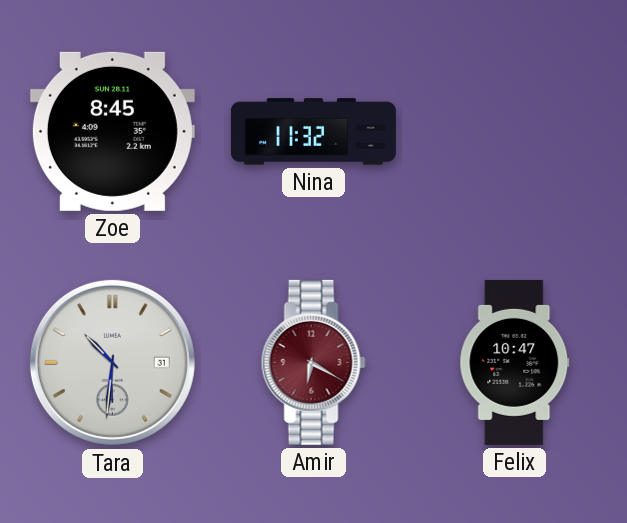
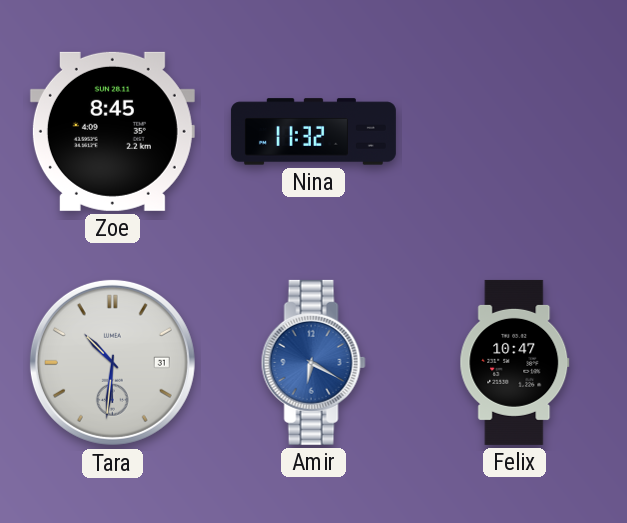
Amir dial: burgundy -> blue
